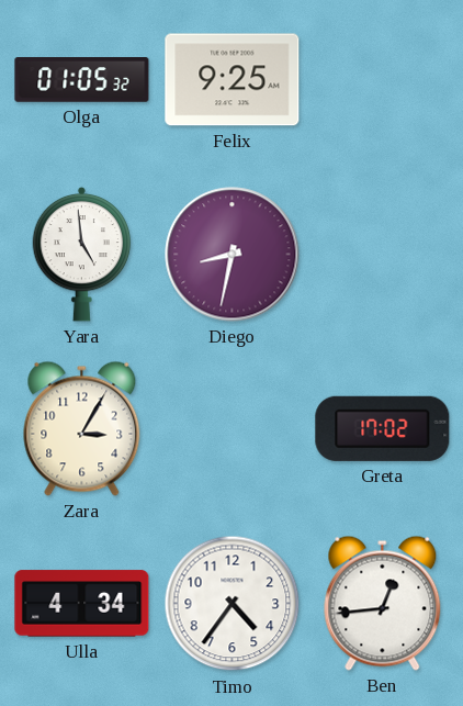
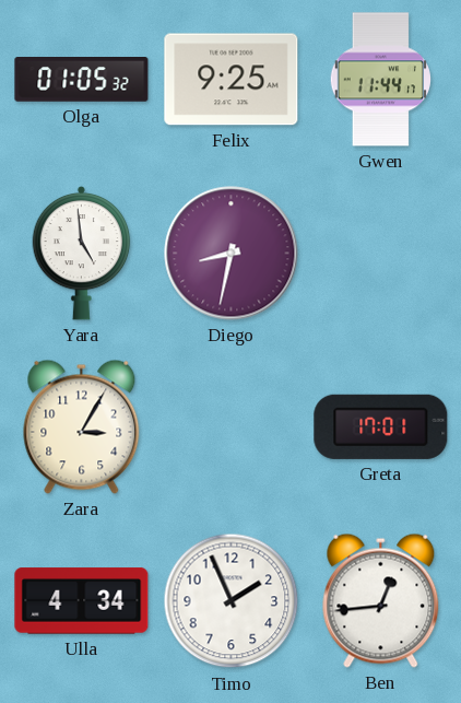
Gwen: none -> 11:44
Greta: 17:02 -> 17:01
Timo: 4:36 -> 1:56
